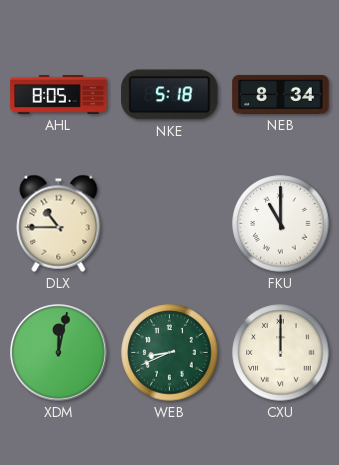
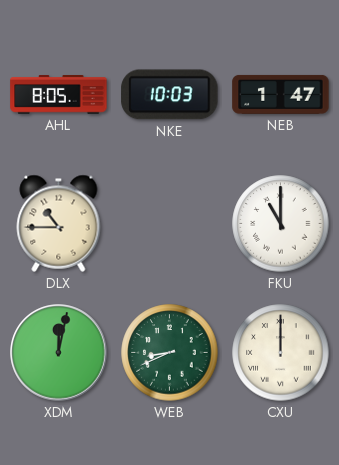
NKE: 5:18 -> 10:03
NEB: 8:34 -> 1:47
